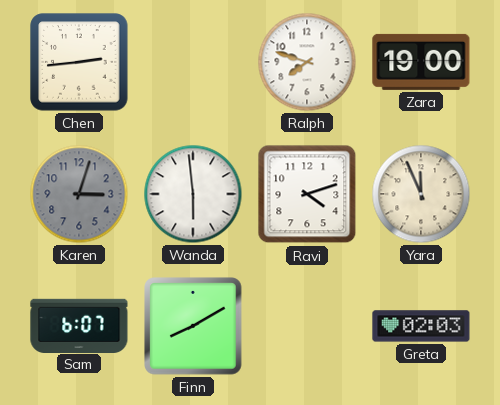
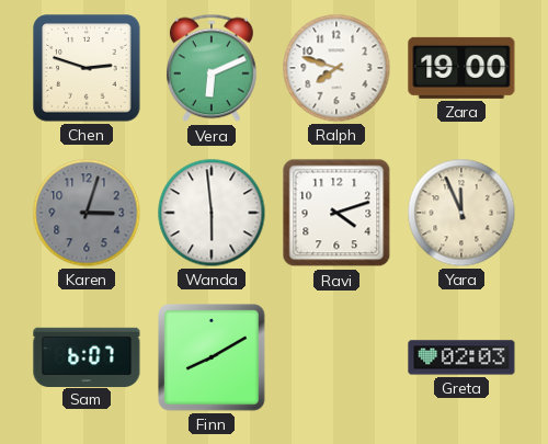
Chen: 2:44 -> 2:48
Vera: none -> 6:11
